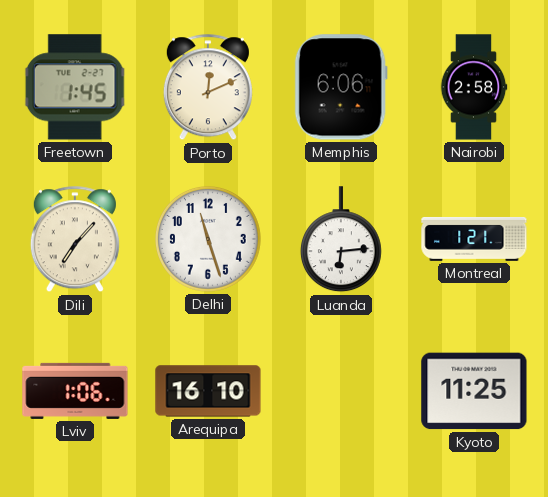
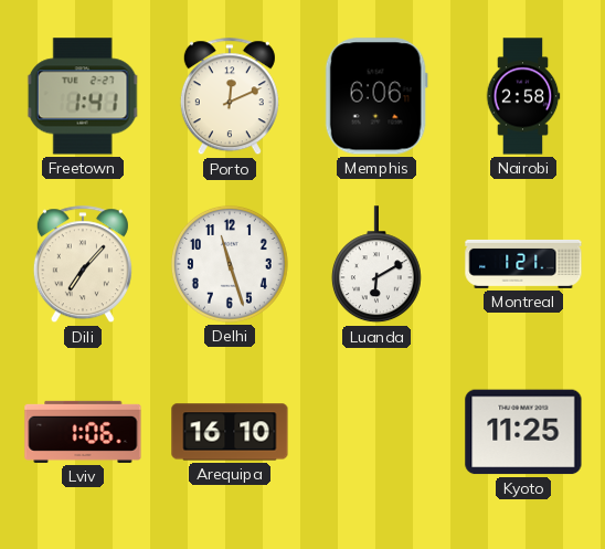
Freetown: 1:45 -> 1:41
Luanda: 6:14 -> 6:10
